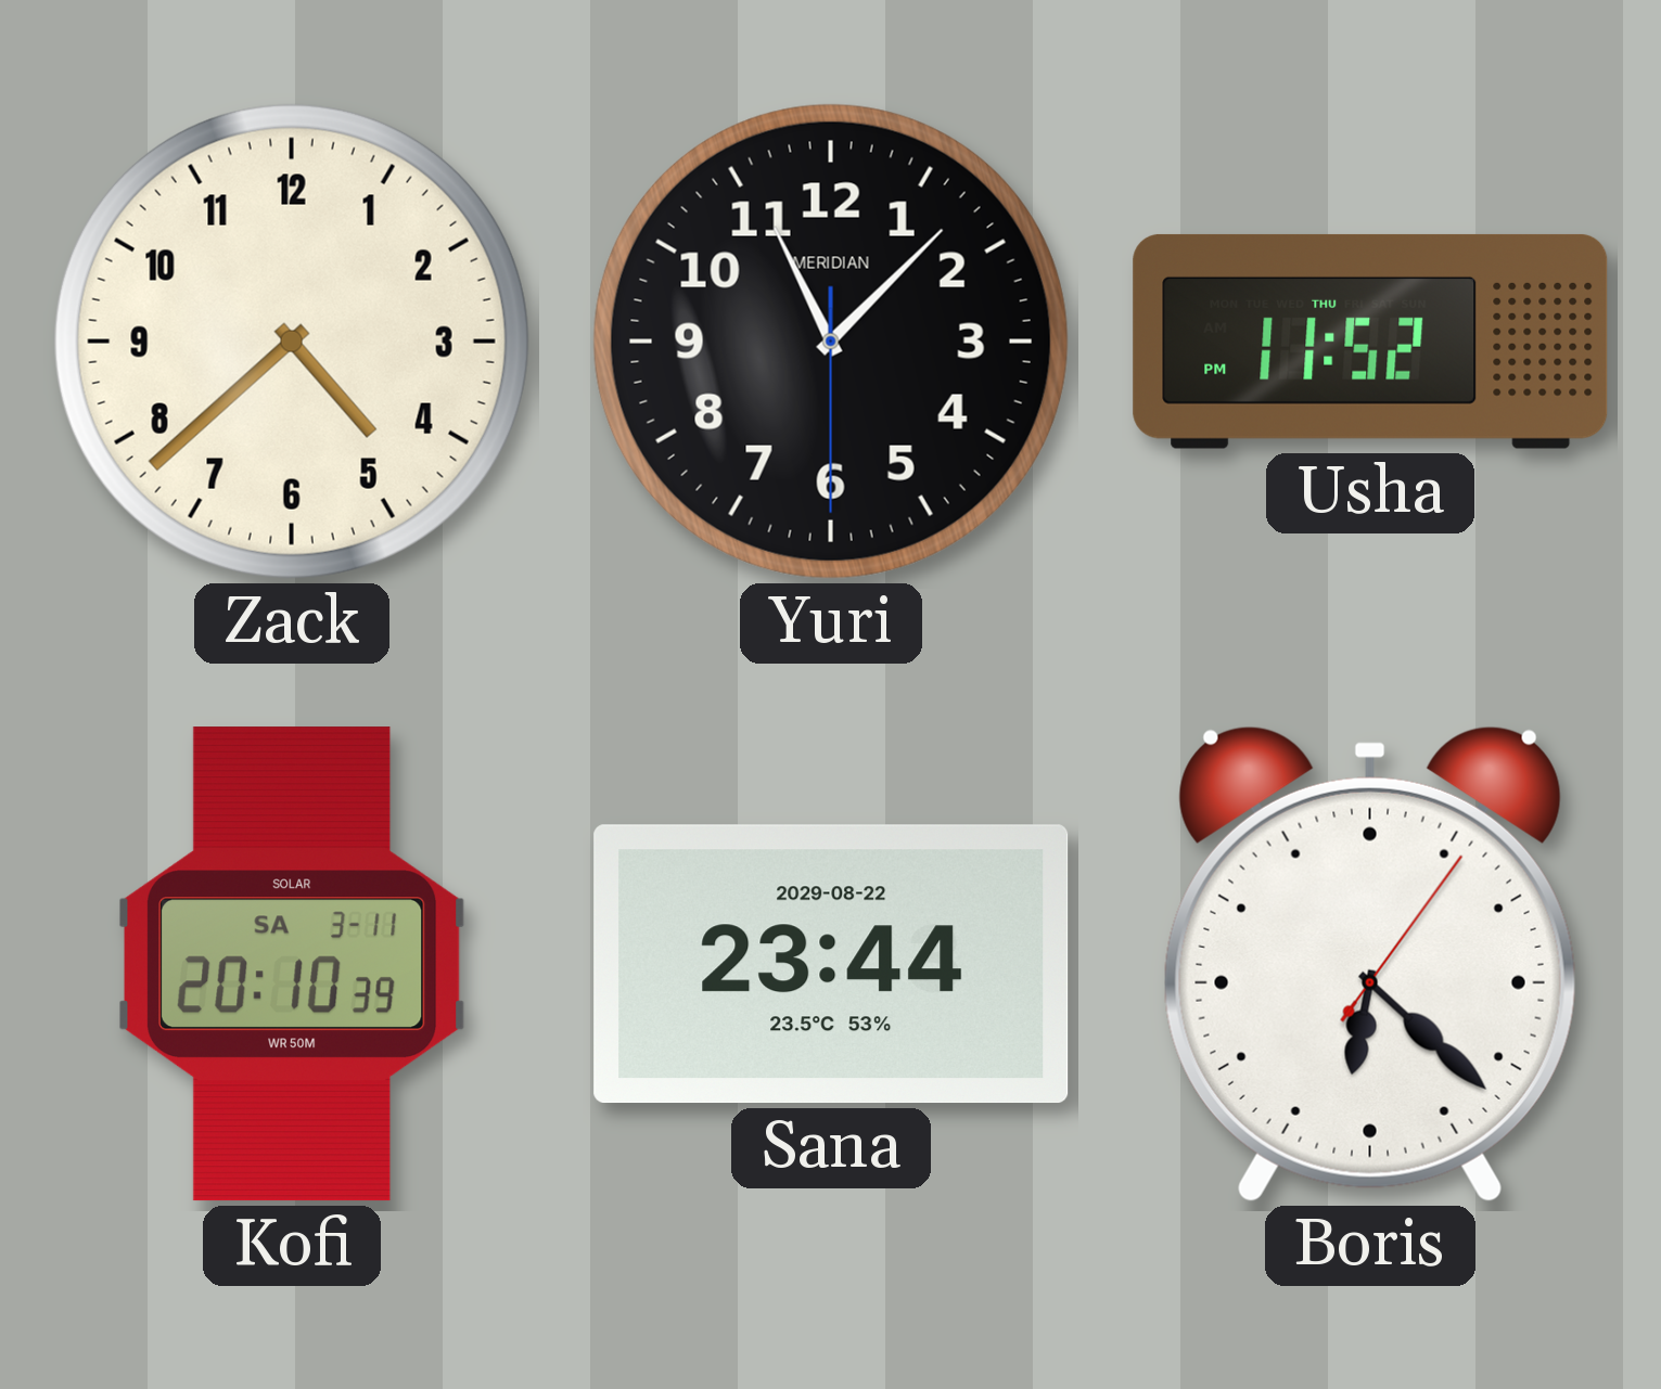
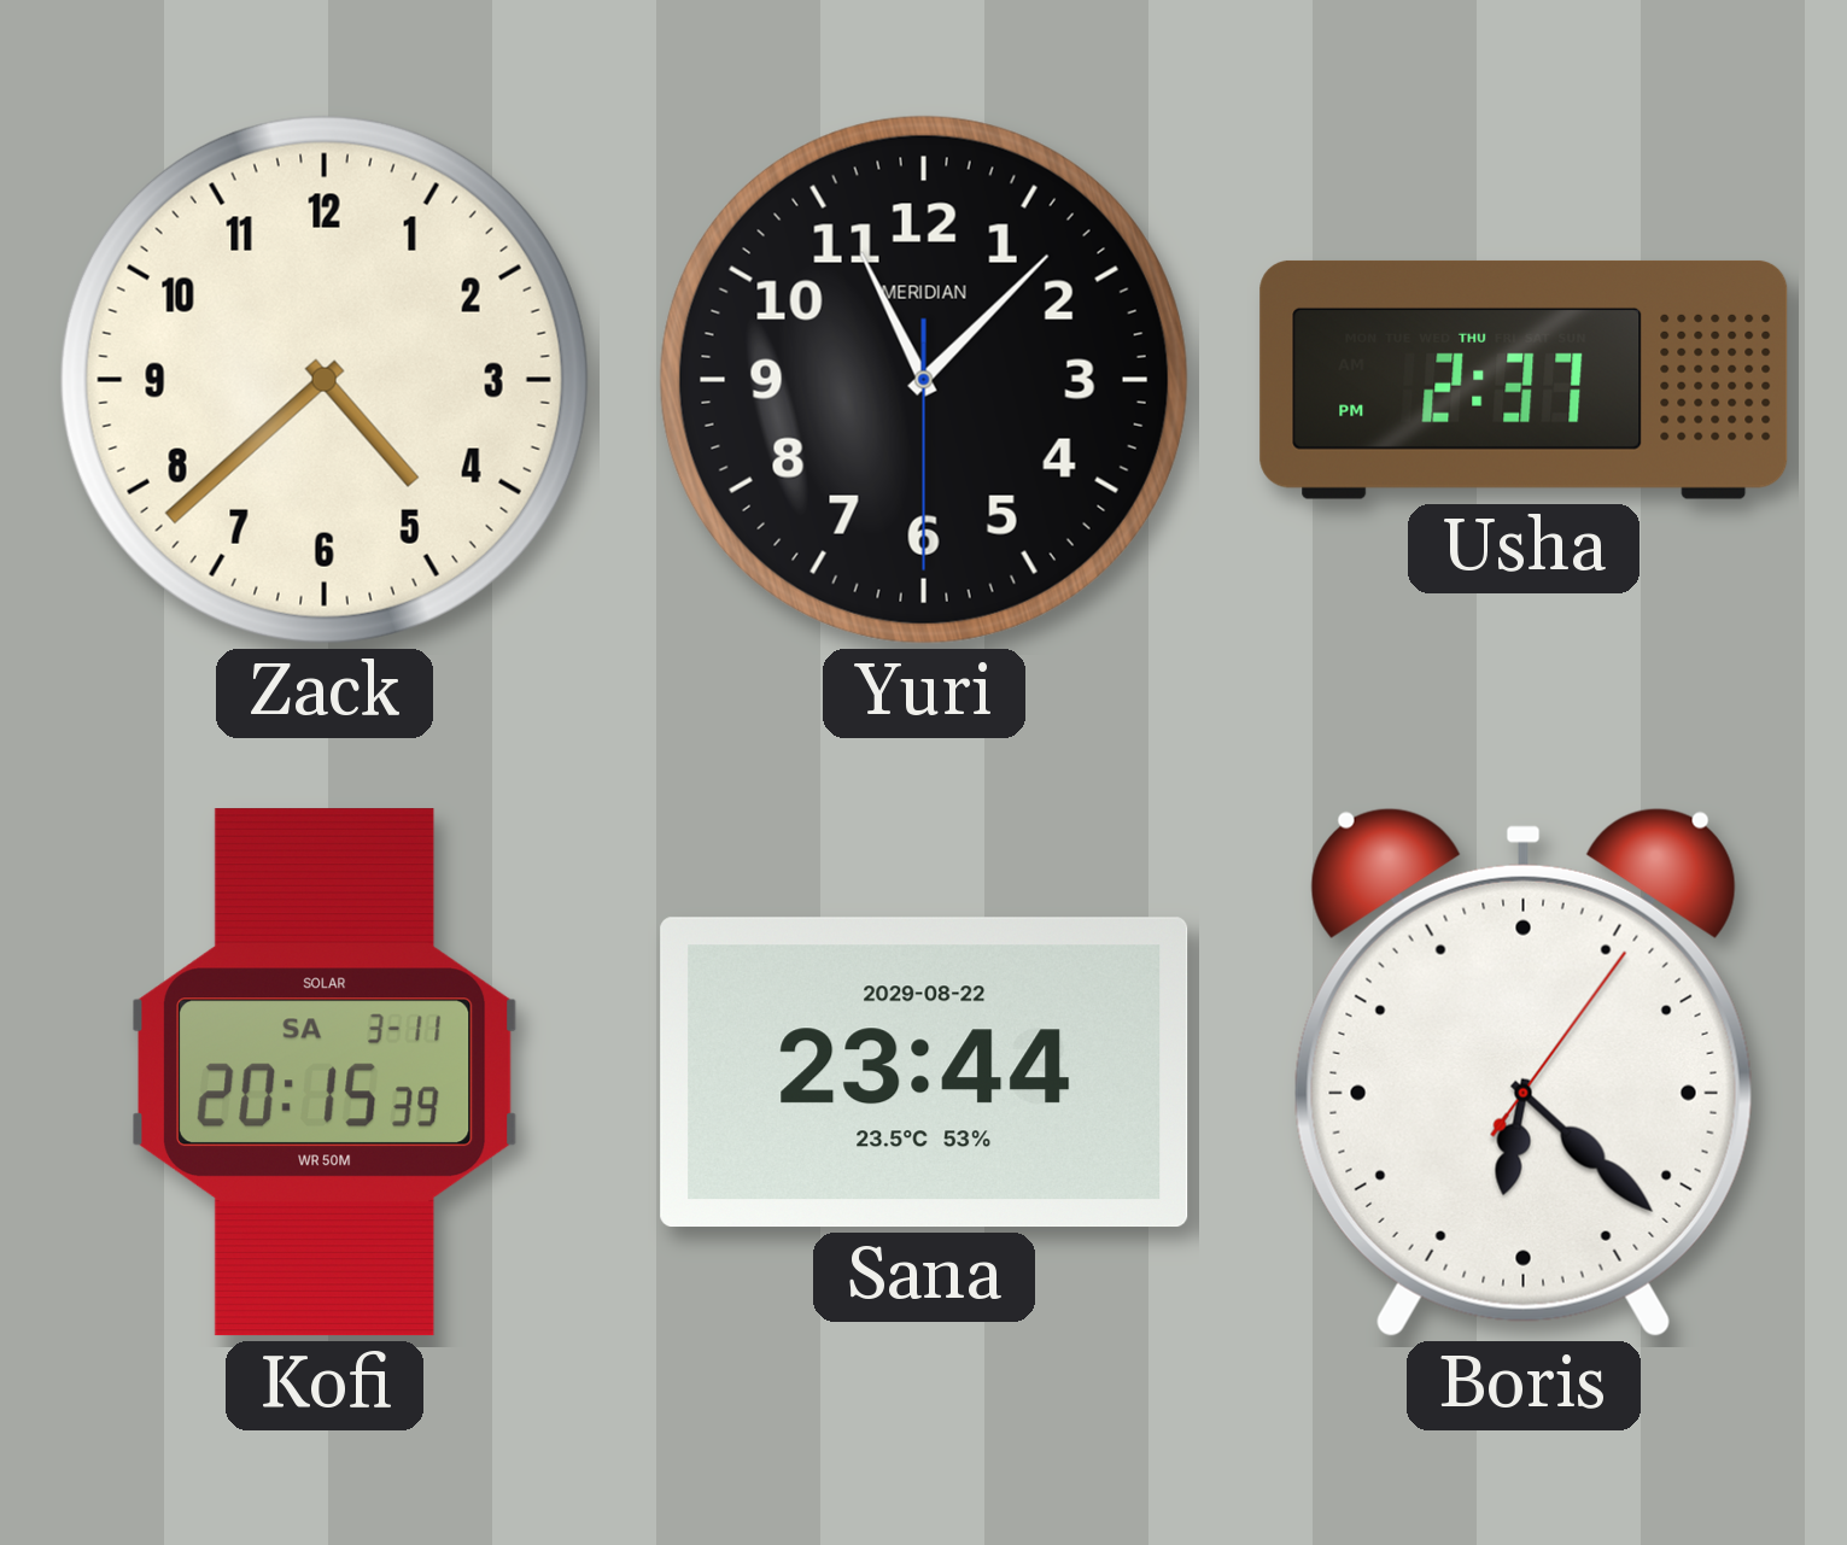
Usha: 11:52 -> 2:37
Kofi: 20:10 -> 20:15
